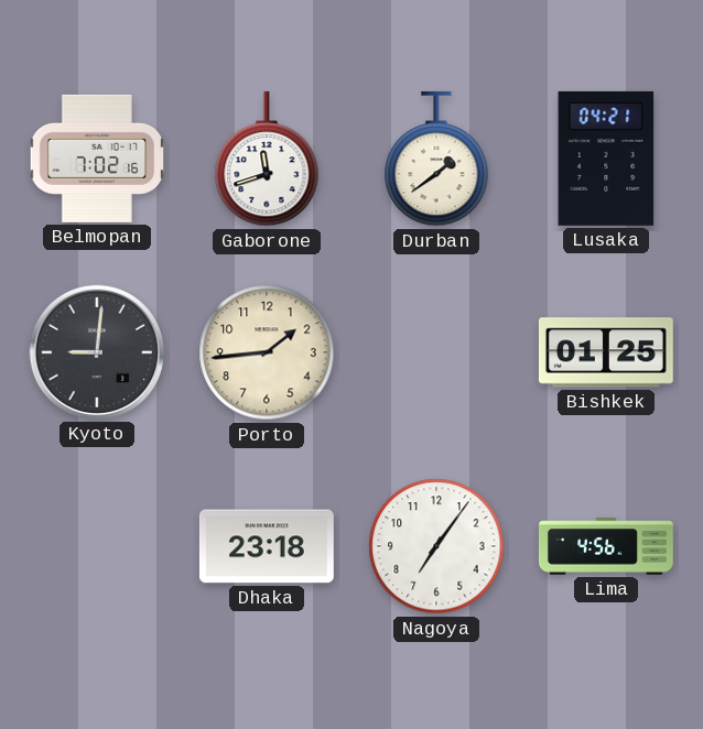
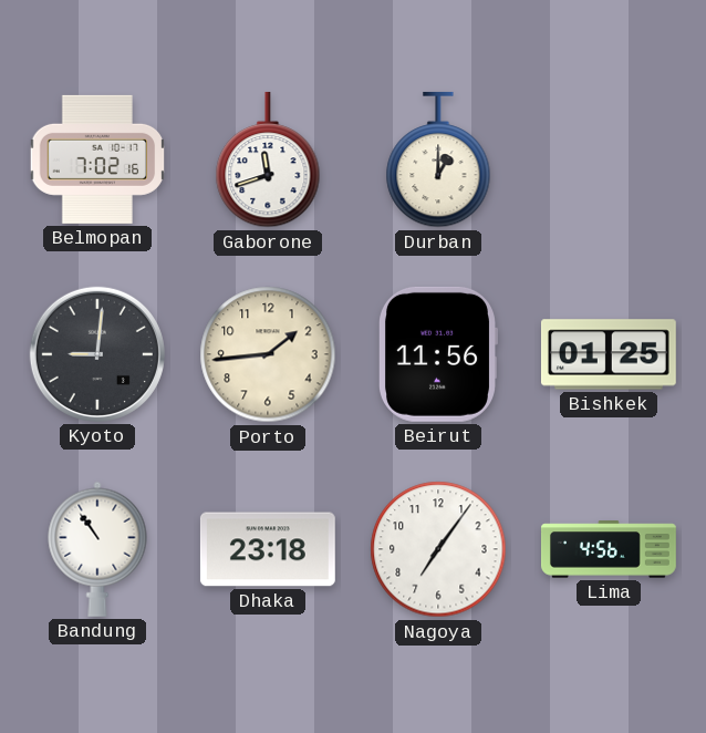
Durban: 1:39 -> 1:00
Lusaka: 04:21 -> none
Beirut: none -> 11:56
Bandung: none -> 10:54
